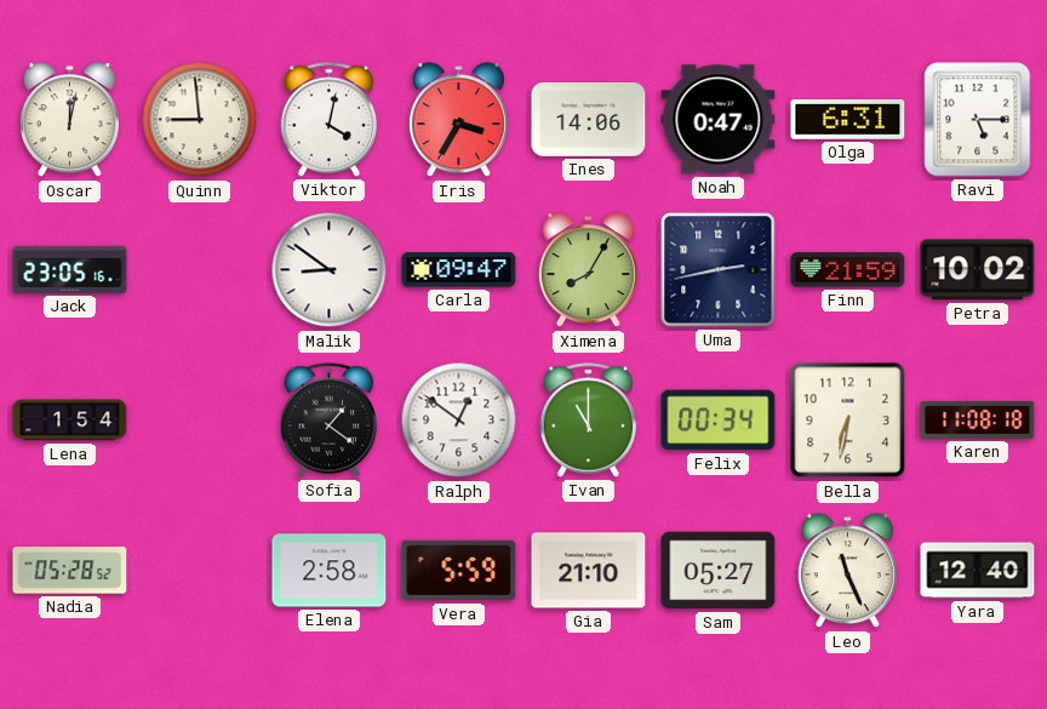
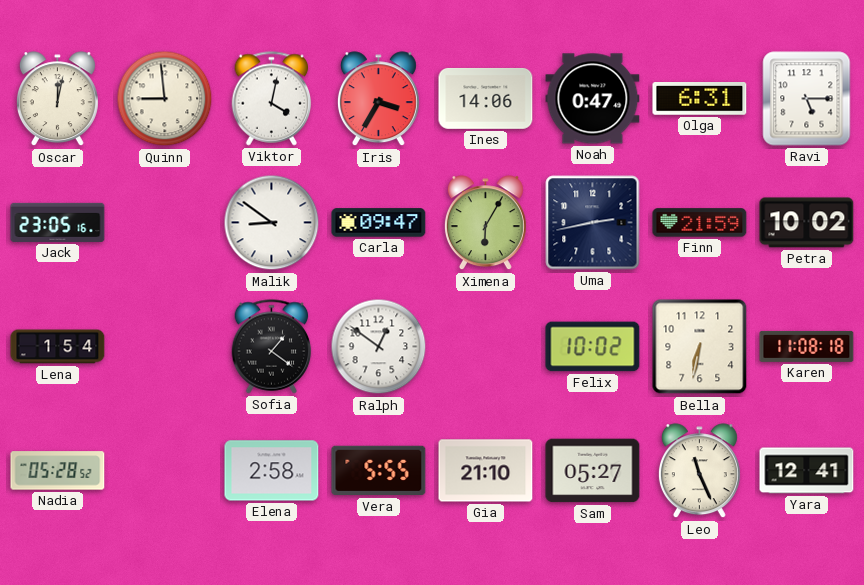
Ximena: 8:05 -> 6:05
Ivan: 11:00 -> none
Felix: 00:34 -> 10:02
Vera: 5:59 -> 5:55
Yara: 12:40 -> 12:41
